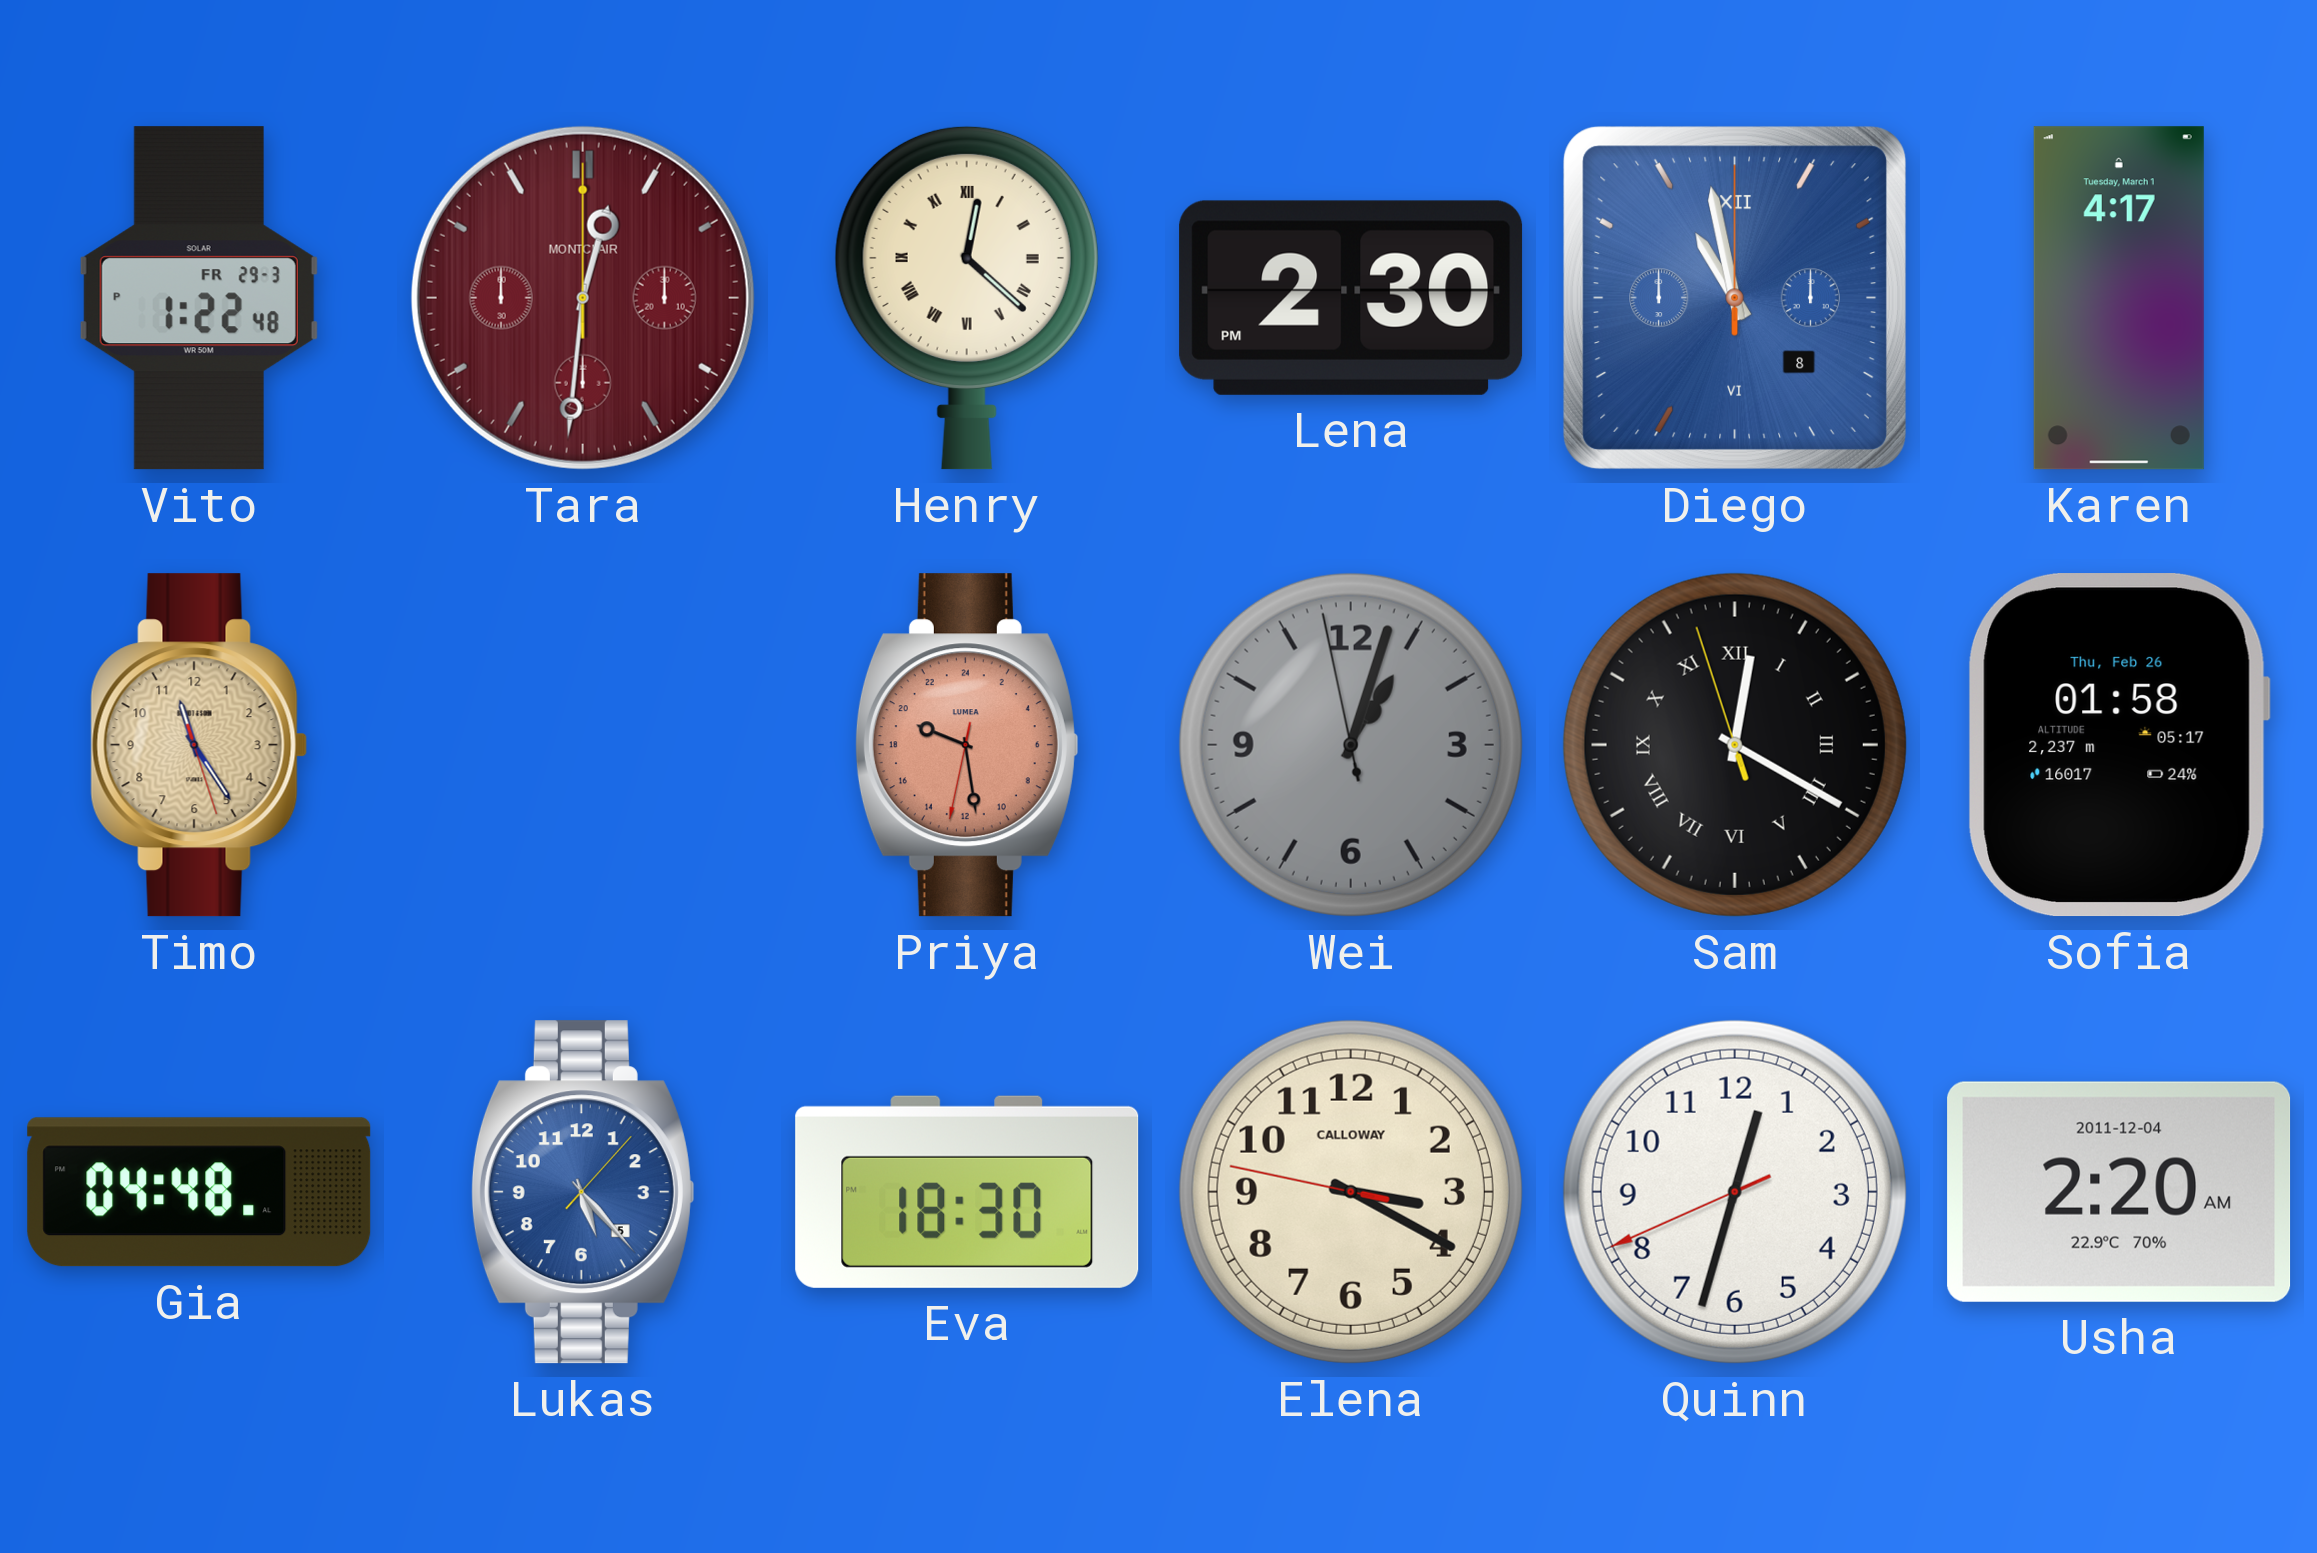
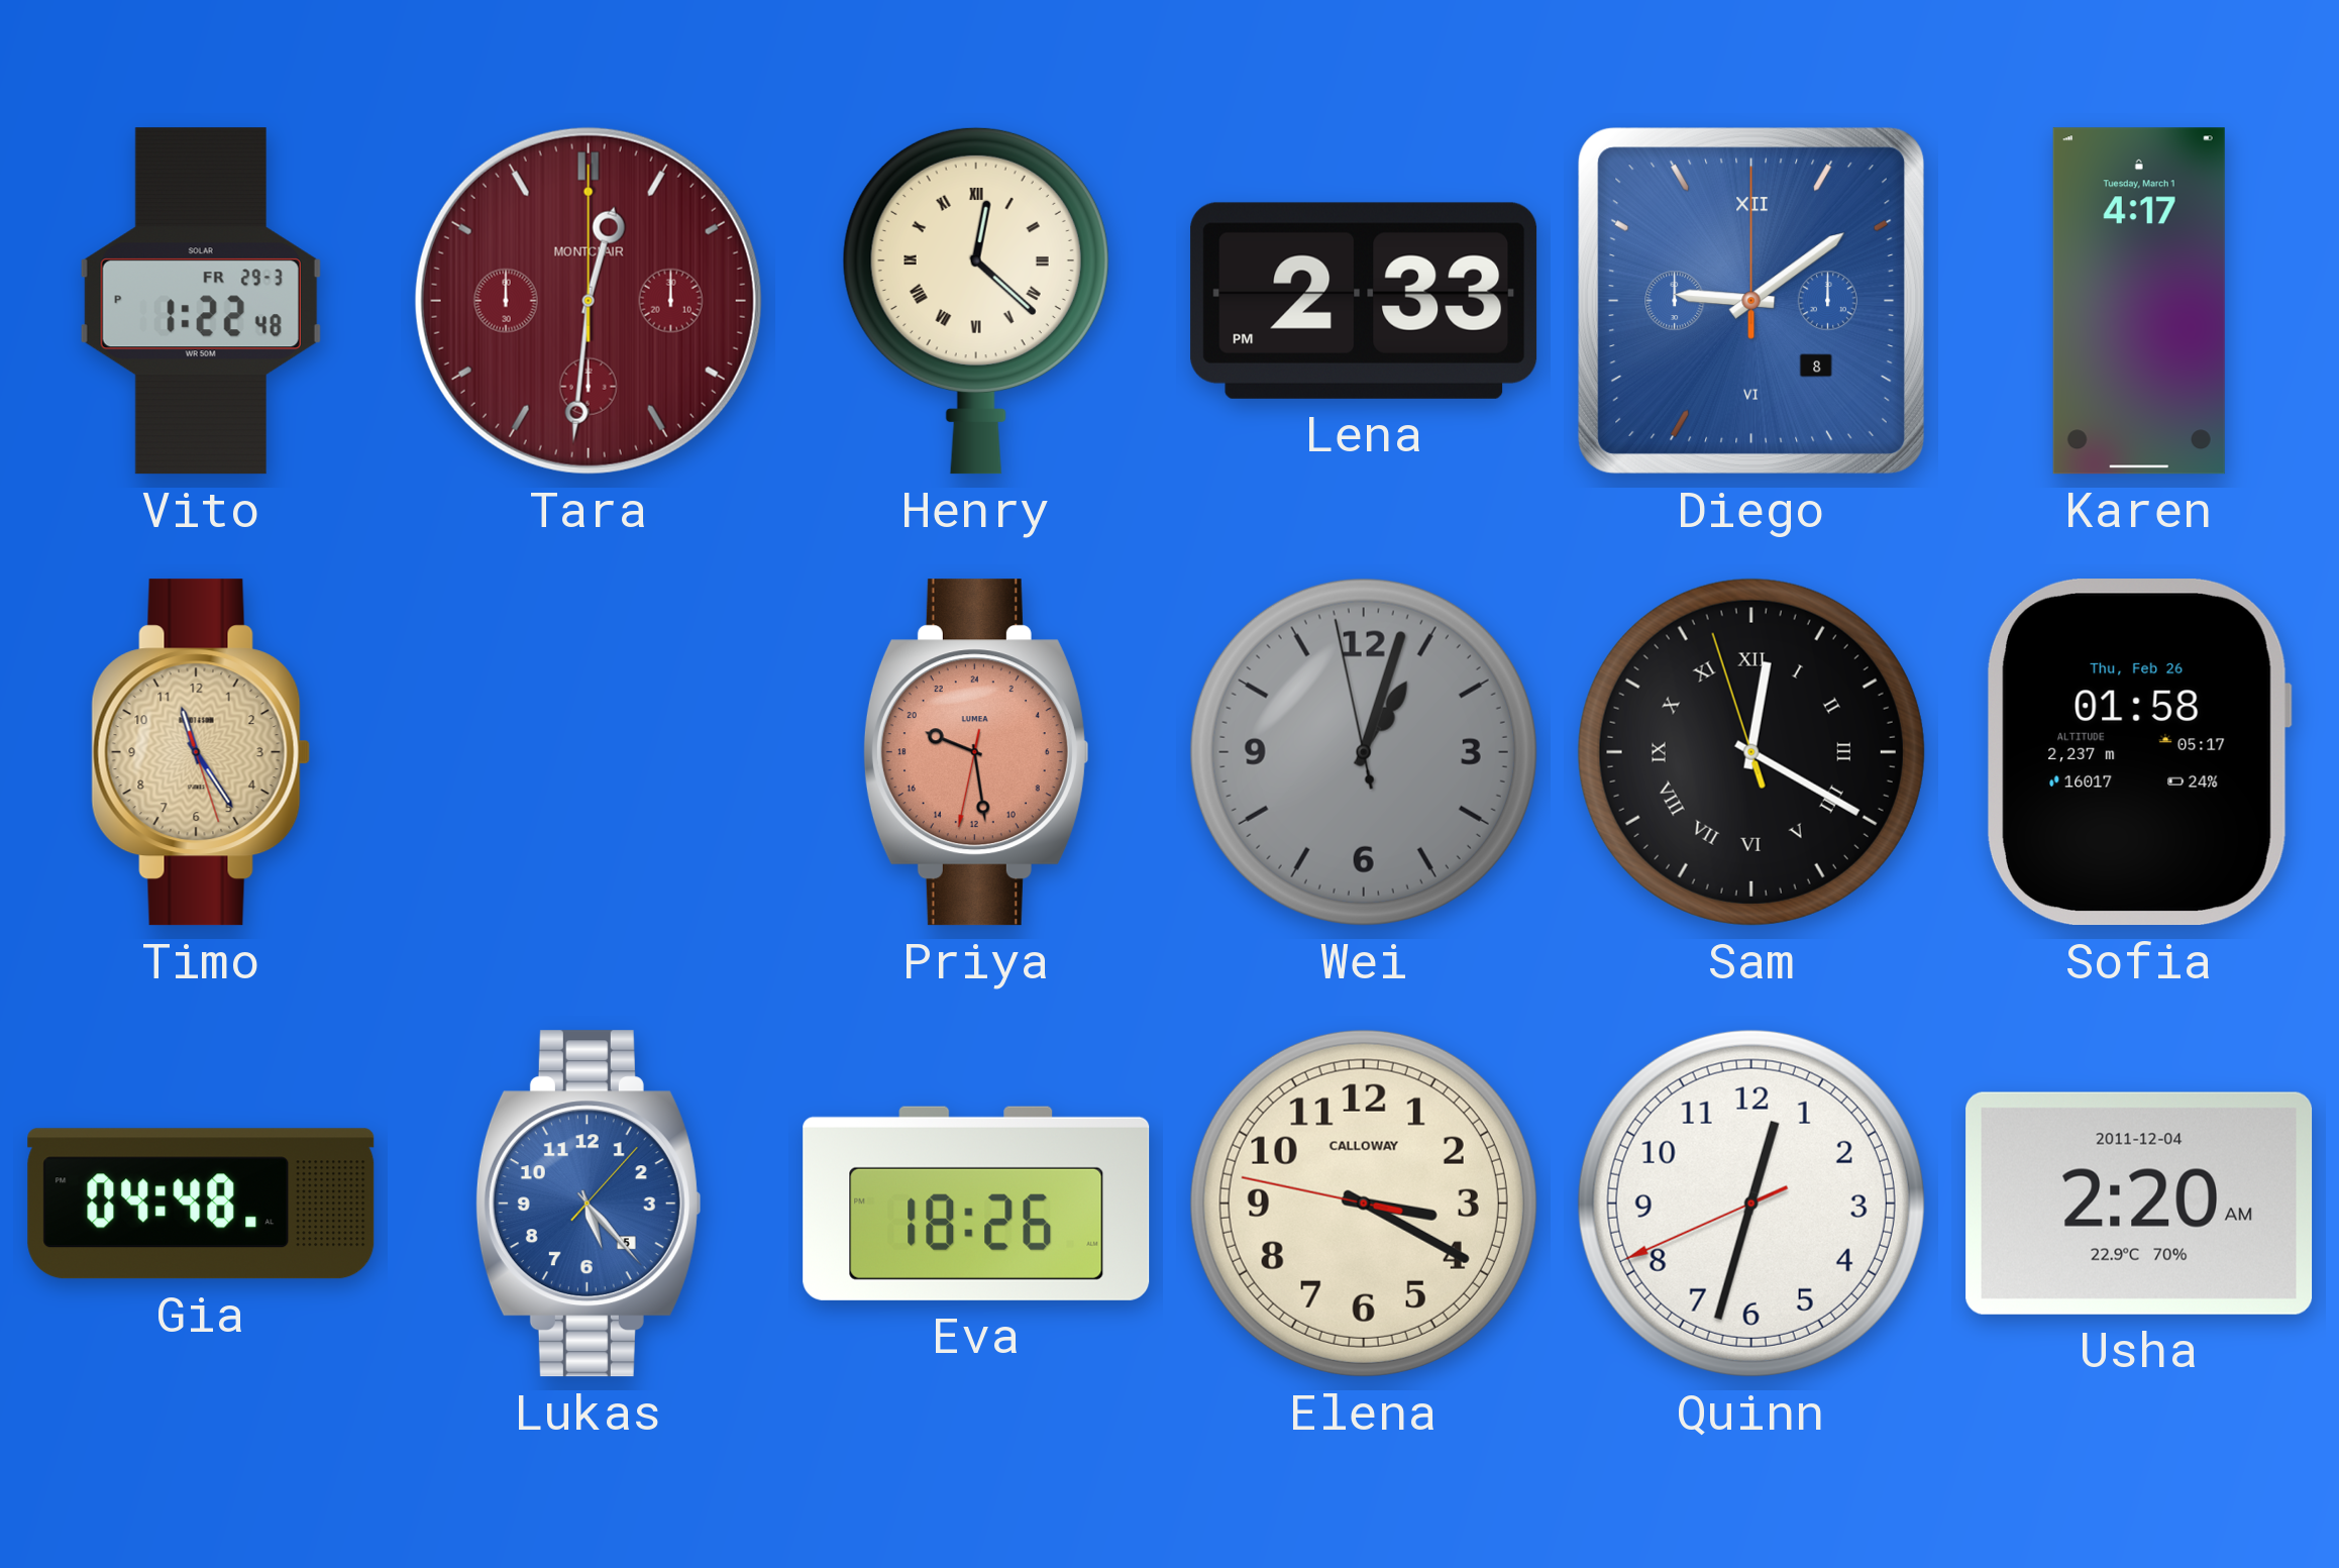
Lena: 2:30 -> 2:33
Diego: 10:58 -> 9:09
Eva: 18:30 -> 18:26
